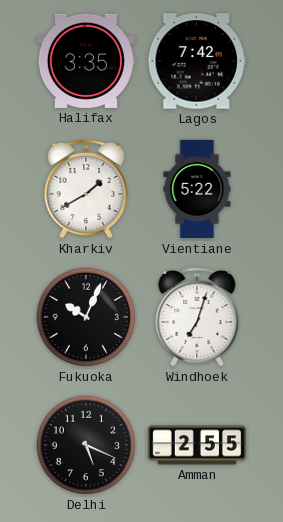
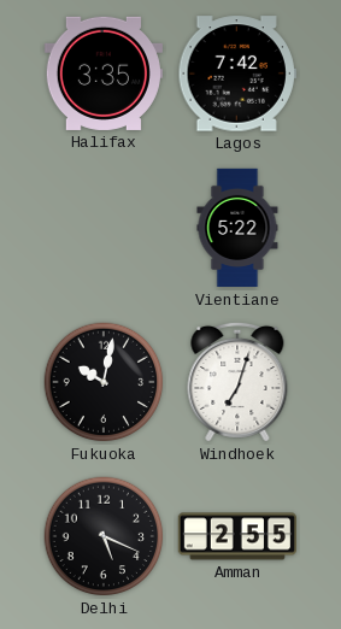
Kharkiv: 1:40 -> none
Fukuoka: 10:04 -> 10:02
